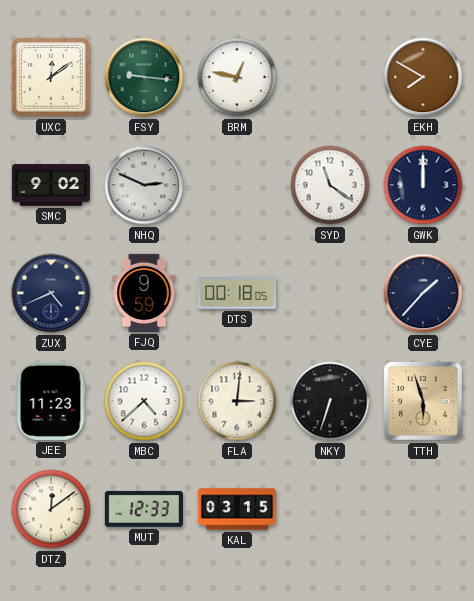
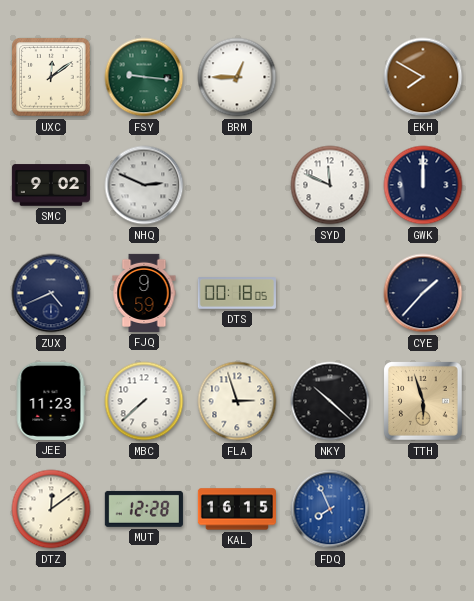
BRM: 12:47 -> 12:45
SYD: 11:21 -> 11:49
MBC: 4:38 -> 7:38
FLA: 3:01 -> 2:57
NKY: 6:33 -> 10:22
MUT: 12:33 -> 12:28
KAL: 03:15 -> 16:15
FDQ: none -> 7:56
